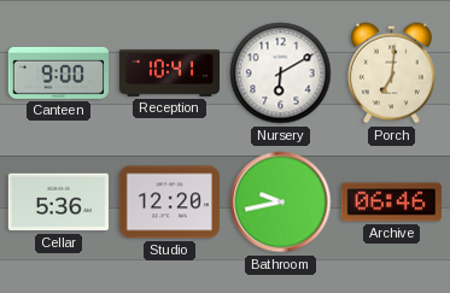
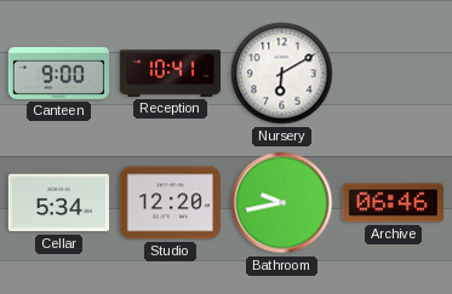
Porch: 7:01 -> none
Cellar: 5:36 -> 5:34
